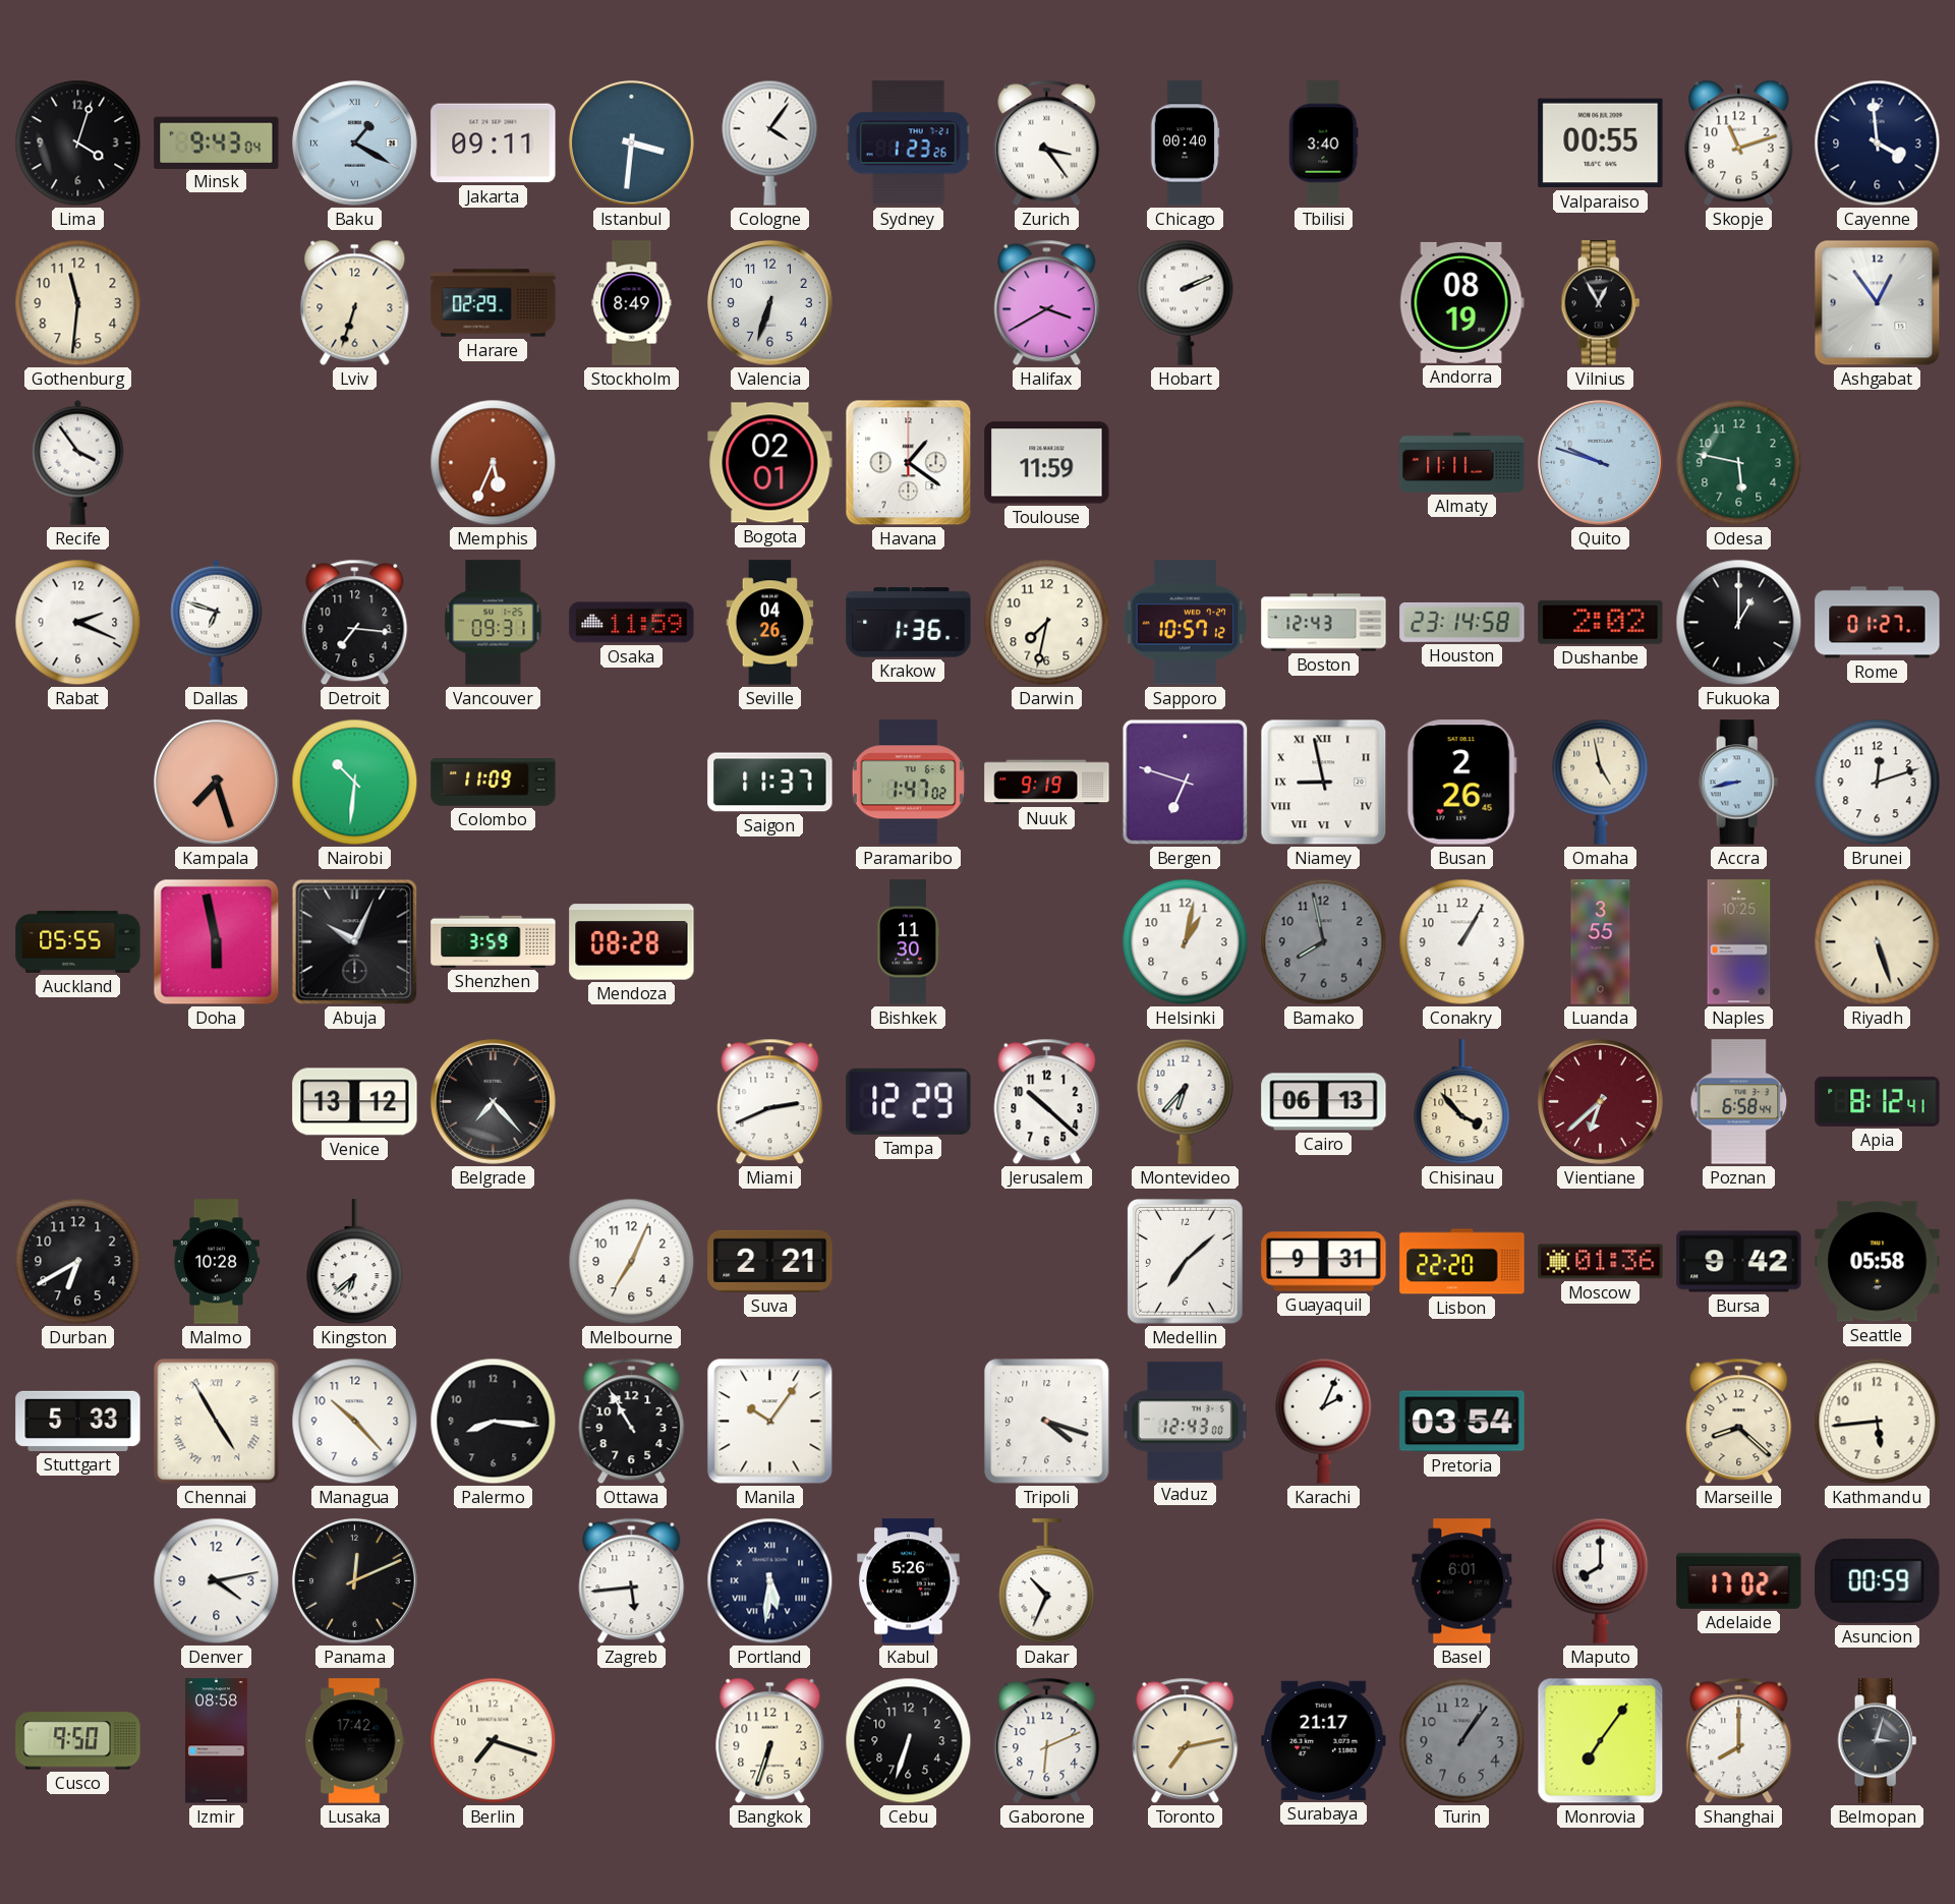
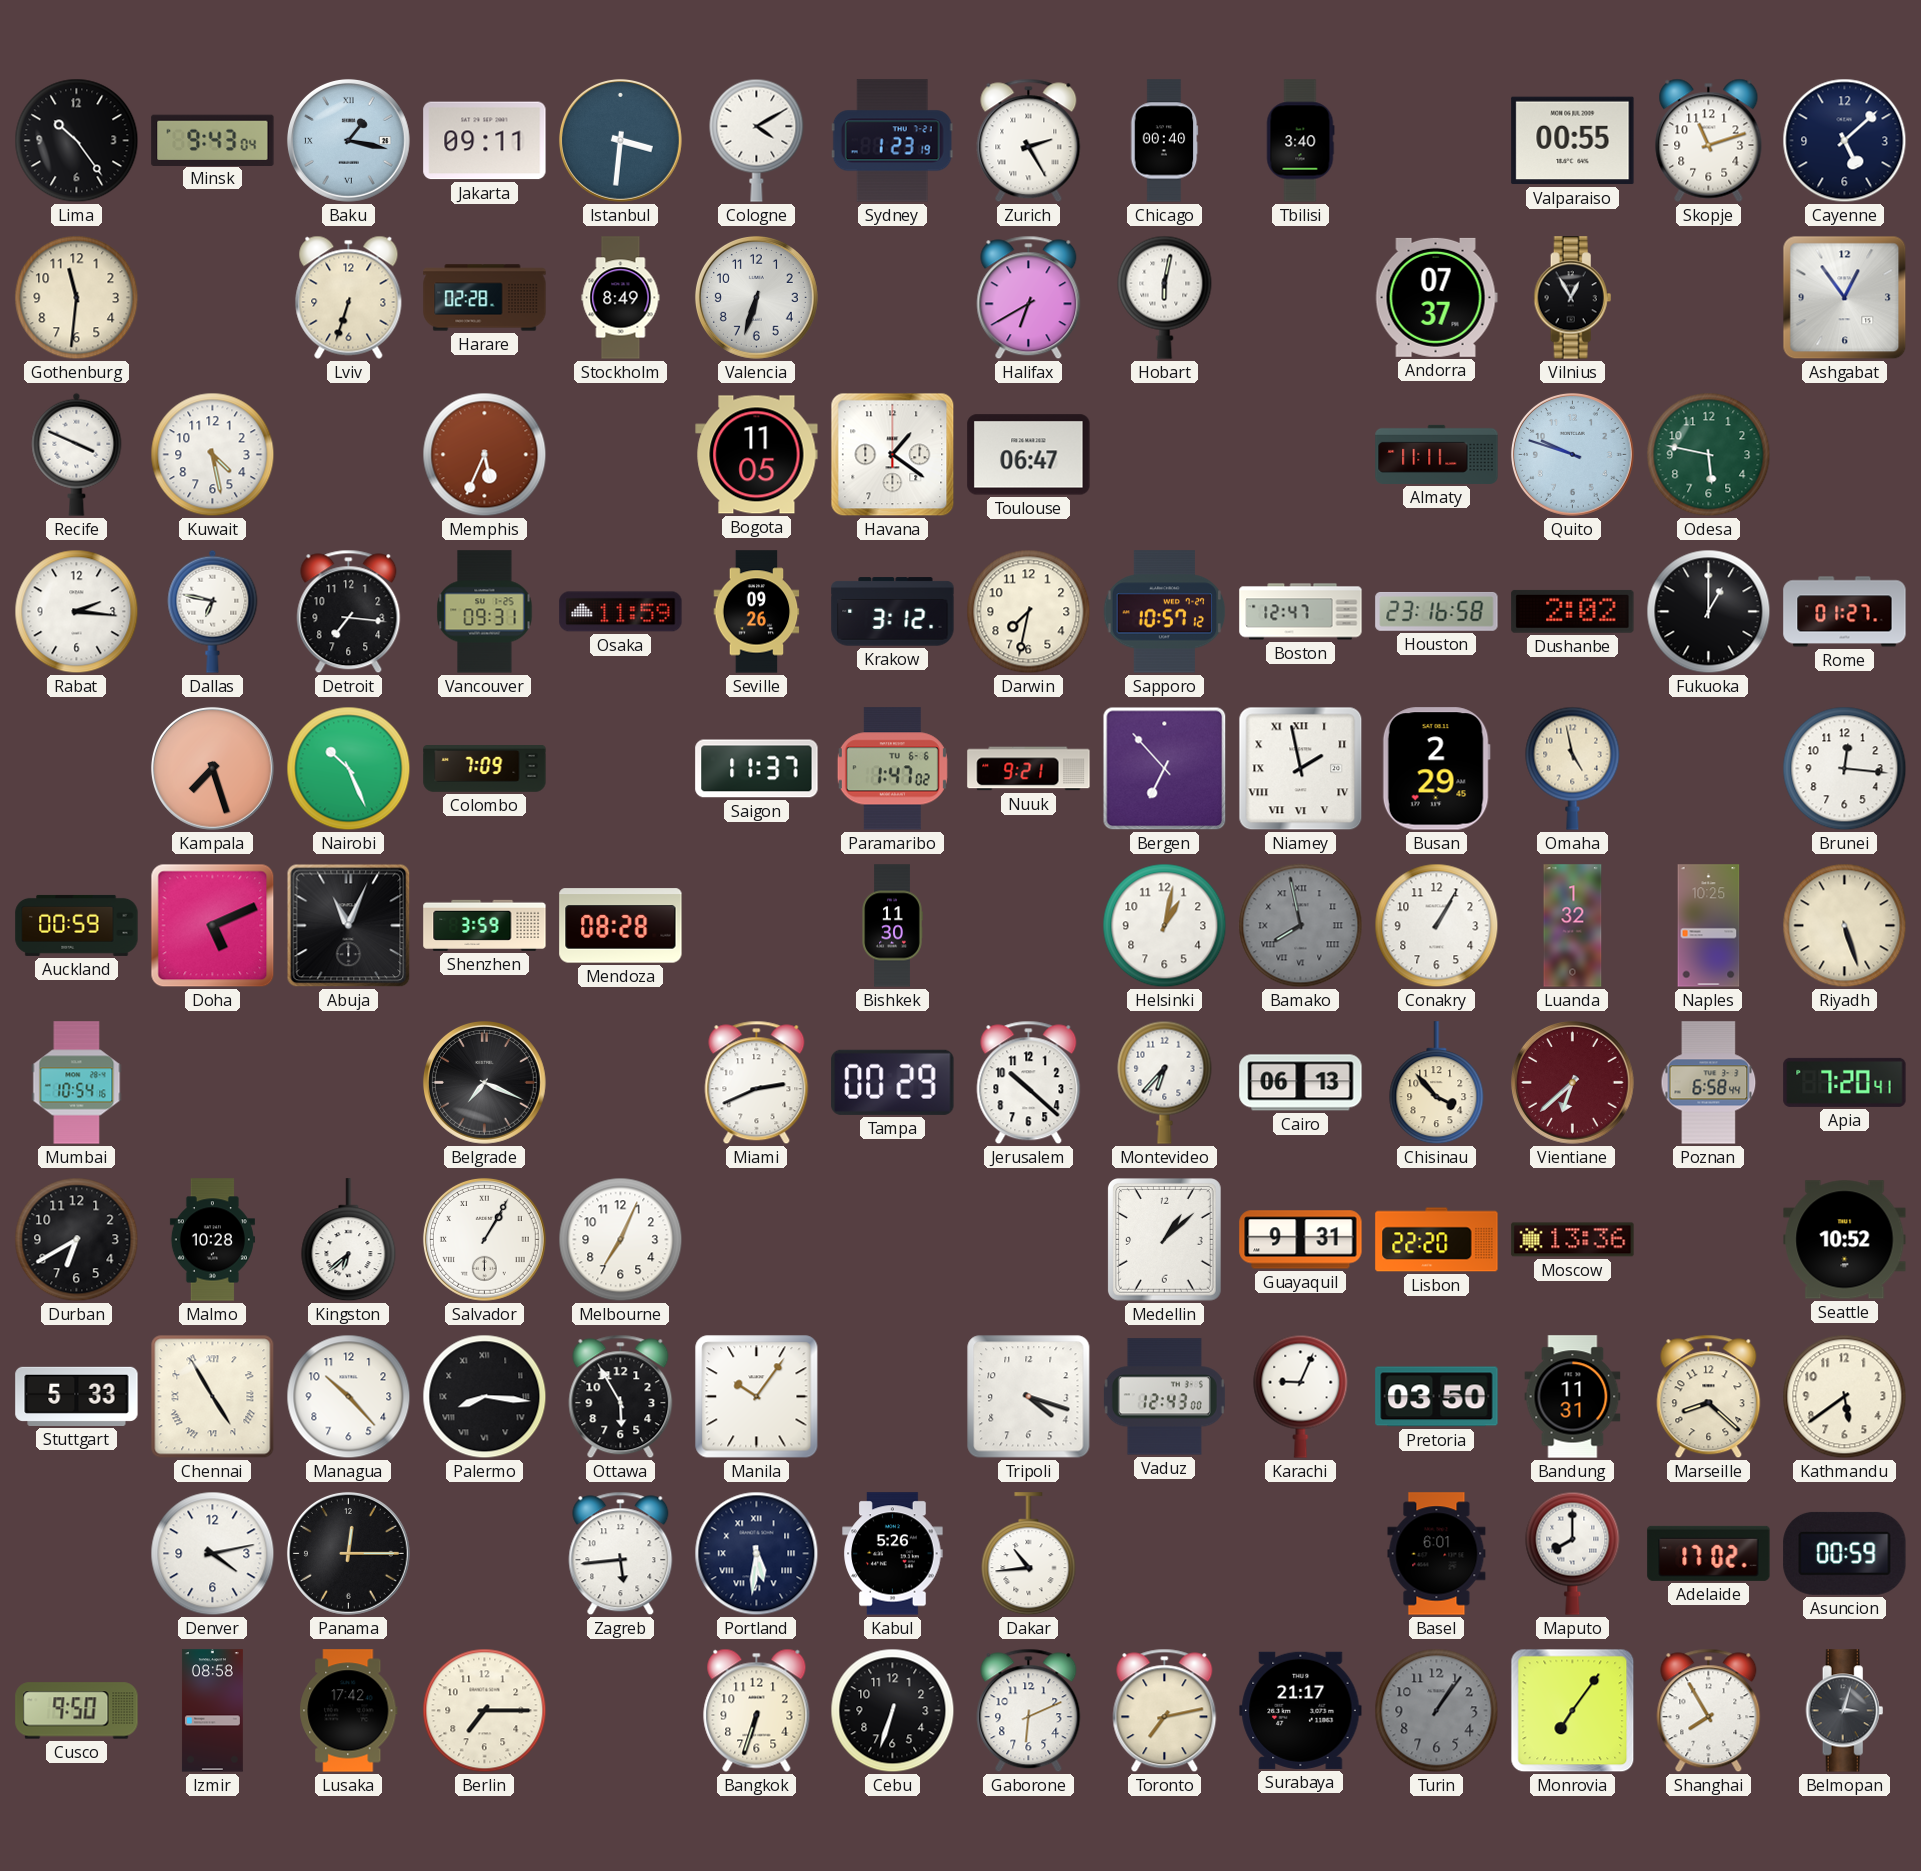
Lima: 4:03 -> 10:24
Baku: 1:20 -> 1:17
Cologne: 4:06 -> 4:10
Sydney: 1:23:26 -> 1:23:19
Zurich: 3:24 -> 2:25
Cayenne: 3:59 -> 5:08
Harare: 02:29 -> 02:28
Halifax: 3:40 -> 6:40
Hobart: 2:11 -> 6:02
Andorra: 08:19 -> 07:37
Recife: 3:54 -> 3:49
Kuwait: none -> 4:28
Bogota: 02:01 -> 11:05
Toulouse: 11:59 -> 06:47
Rabat: 2:19 -> 2:16
Dallas: 6:48 -> 6:47
Seville: 04:26 -> 09:26
Krakow: 1:36 -> 3:12
Boston: 12:43 -> 12:47
Houston: 23:14 -> 23:16
Nairobi: 10:31 -> 10:26
Colombo: 11:09 -> 7:09
Nuuk: 9:19 -> 9:21
Bergen: 6:48 -> 6:53
Niamey: 8:58 -> 1:58
Busan: 2:26 -> 2:29
Accra: 8:43 -> none
Brunei: 12:12 -> 12:16
Auckland: 05:55 -> 00:59
Doha: 5:58 -> 5:11
Abuja: 10:04 -> 11:04
Bamako numerals: Arabic -> Roman
Luanda: 3:55 -> 1:32
Mumbai: none -> 10:54
Venice: 13:12 -> none
Belgrade: 7:23 -> 7:19
Tampa: 12:29 -> 00:29
Apia: 8:12 -> 7:20
Salvador: none -> 1:05
Suva: 2:21 -> none
Medellin: 7:08 -> 1:08
Moscow: 01:36 -> 13:36
Bursa: 9:42 -> none
Seattle: 05:58 -> 10:52
Palermo numerals: Arabic -> Roman
Ottawa: 10:55 -> 5:55
Karachi: 2:04 -> 9:04
Pretoria: 03:54 -> 03:50
Bandung: none -> 11:31
Kathmandu: 5:44 -> 5:39
Panama: 12:11 -> 12:15
Dakar: 10:34 -> 10:44
Berlin: 7:18 -> 7:15
Shanghai: 8:00 -> 7:55
